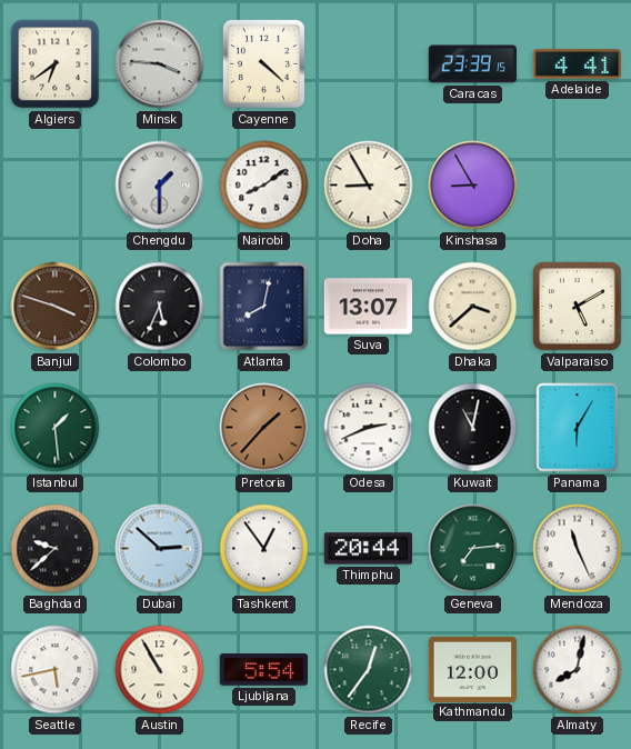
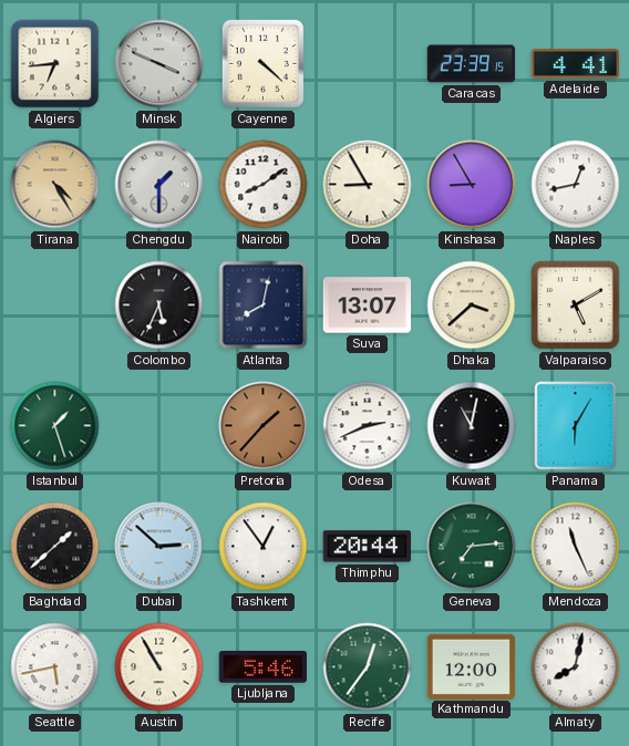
Algiers: 6:39 -> 6:44
Minsk: 3:46 -> 3:49
Tirana: none -> 4:25
Naples: none -> 12:43
Banjul: 3:48 -> none
Istanbul: 1:29 -> 1:27
Baghdad: 9:38 -> 1:38
Ljubljana: 5:54 -> 5:46
